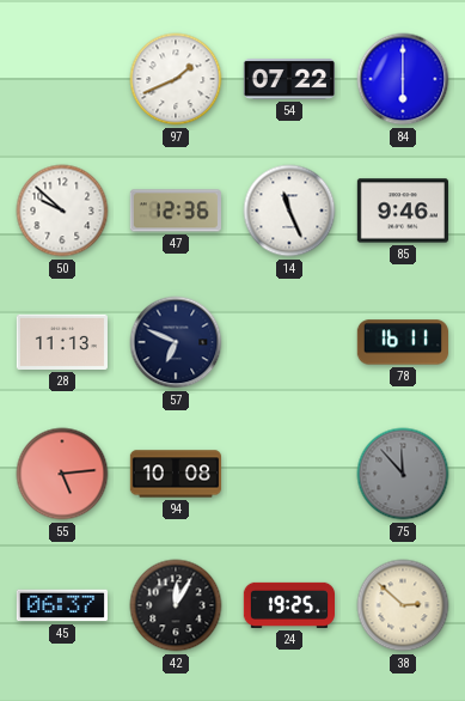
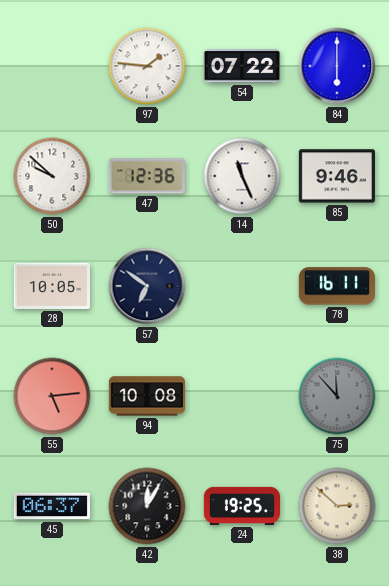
97: 1:41 -> 1:46
28: 11:13 -> 10:05
57: 6:49 -> 6:51
